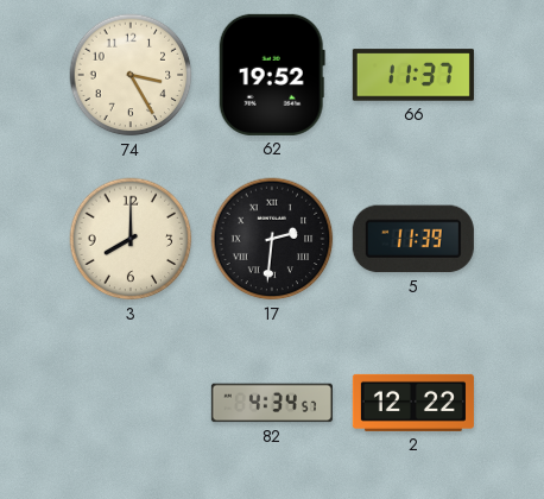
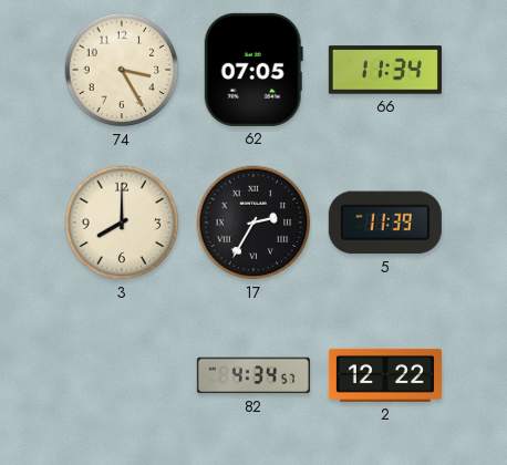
62: 19:52 -> 07:05
66: 11:37 -> 11:34
17: 2:31 -> 2:35
